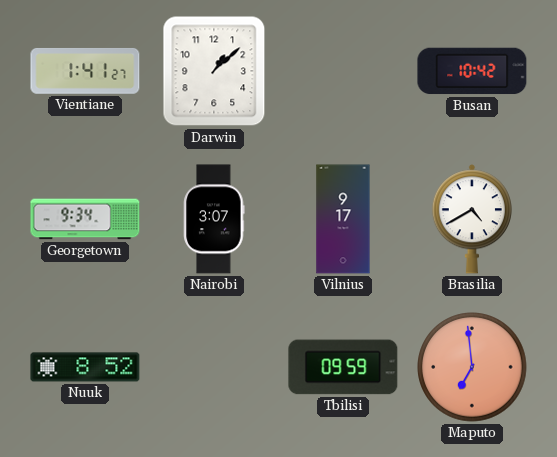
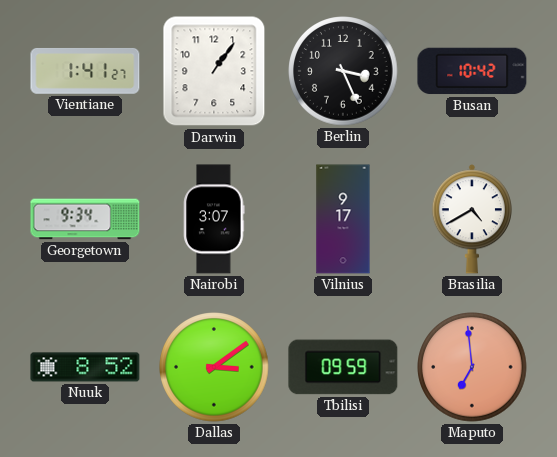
Darwin: 1:08 -> 1:06
Berlin: none -> 3:26
Dallas: none -> 3:09
